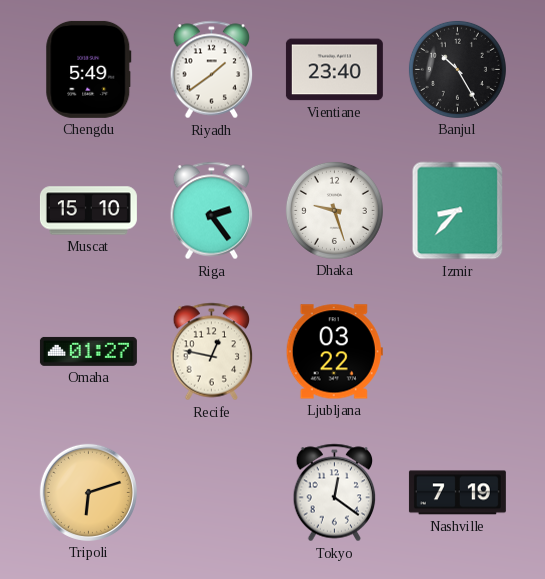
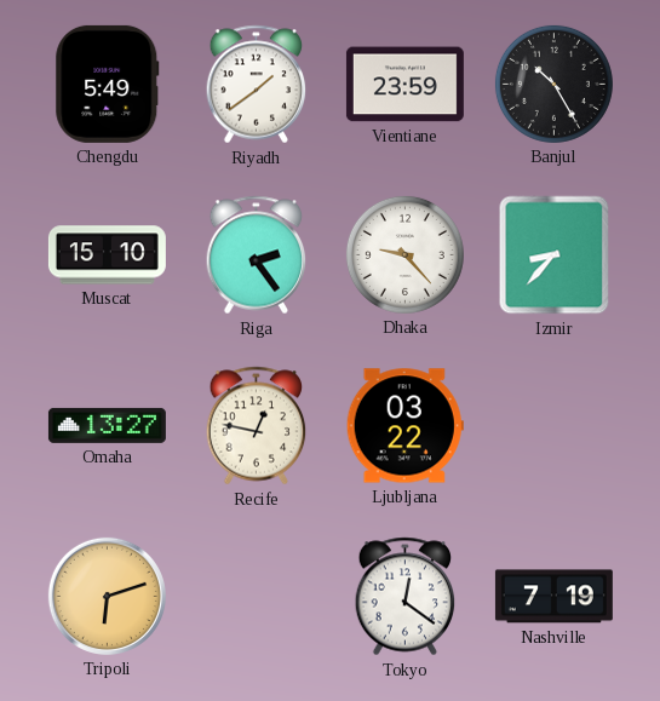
Vientiane: 23:40 -> 23:59
Dhaka: 9:27 -> 9:23
Omaha: 01:27 -> 13:27
